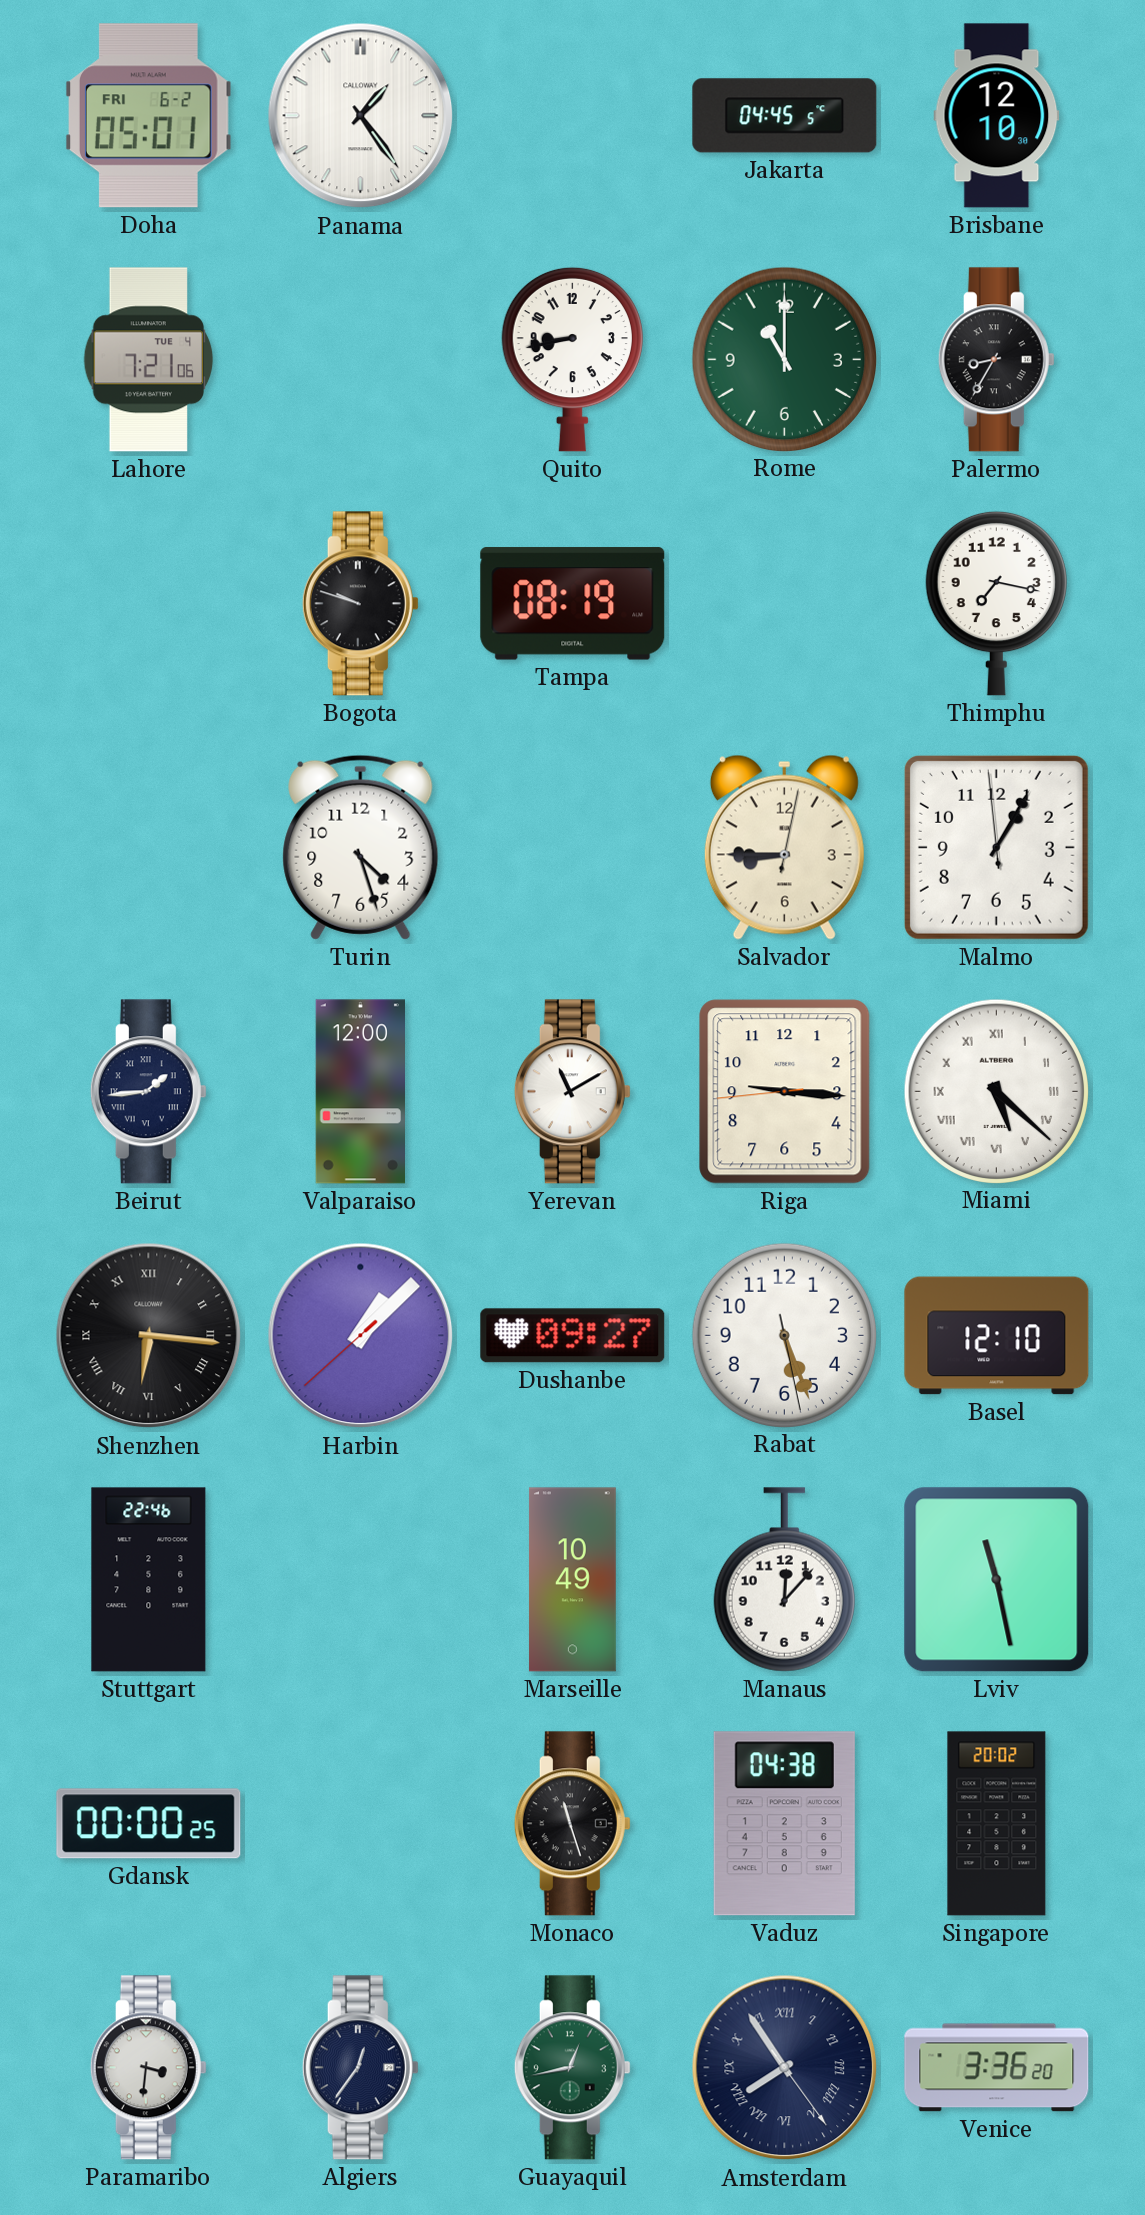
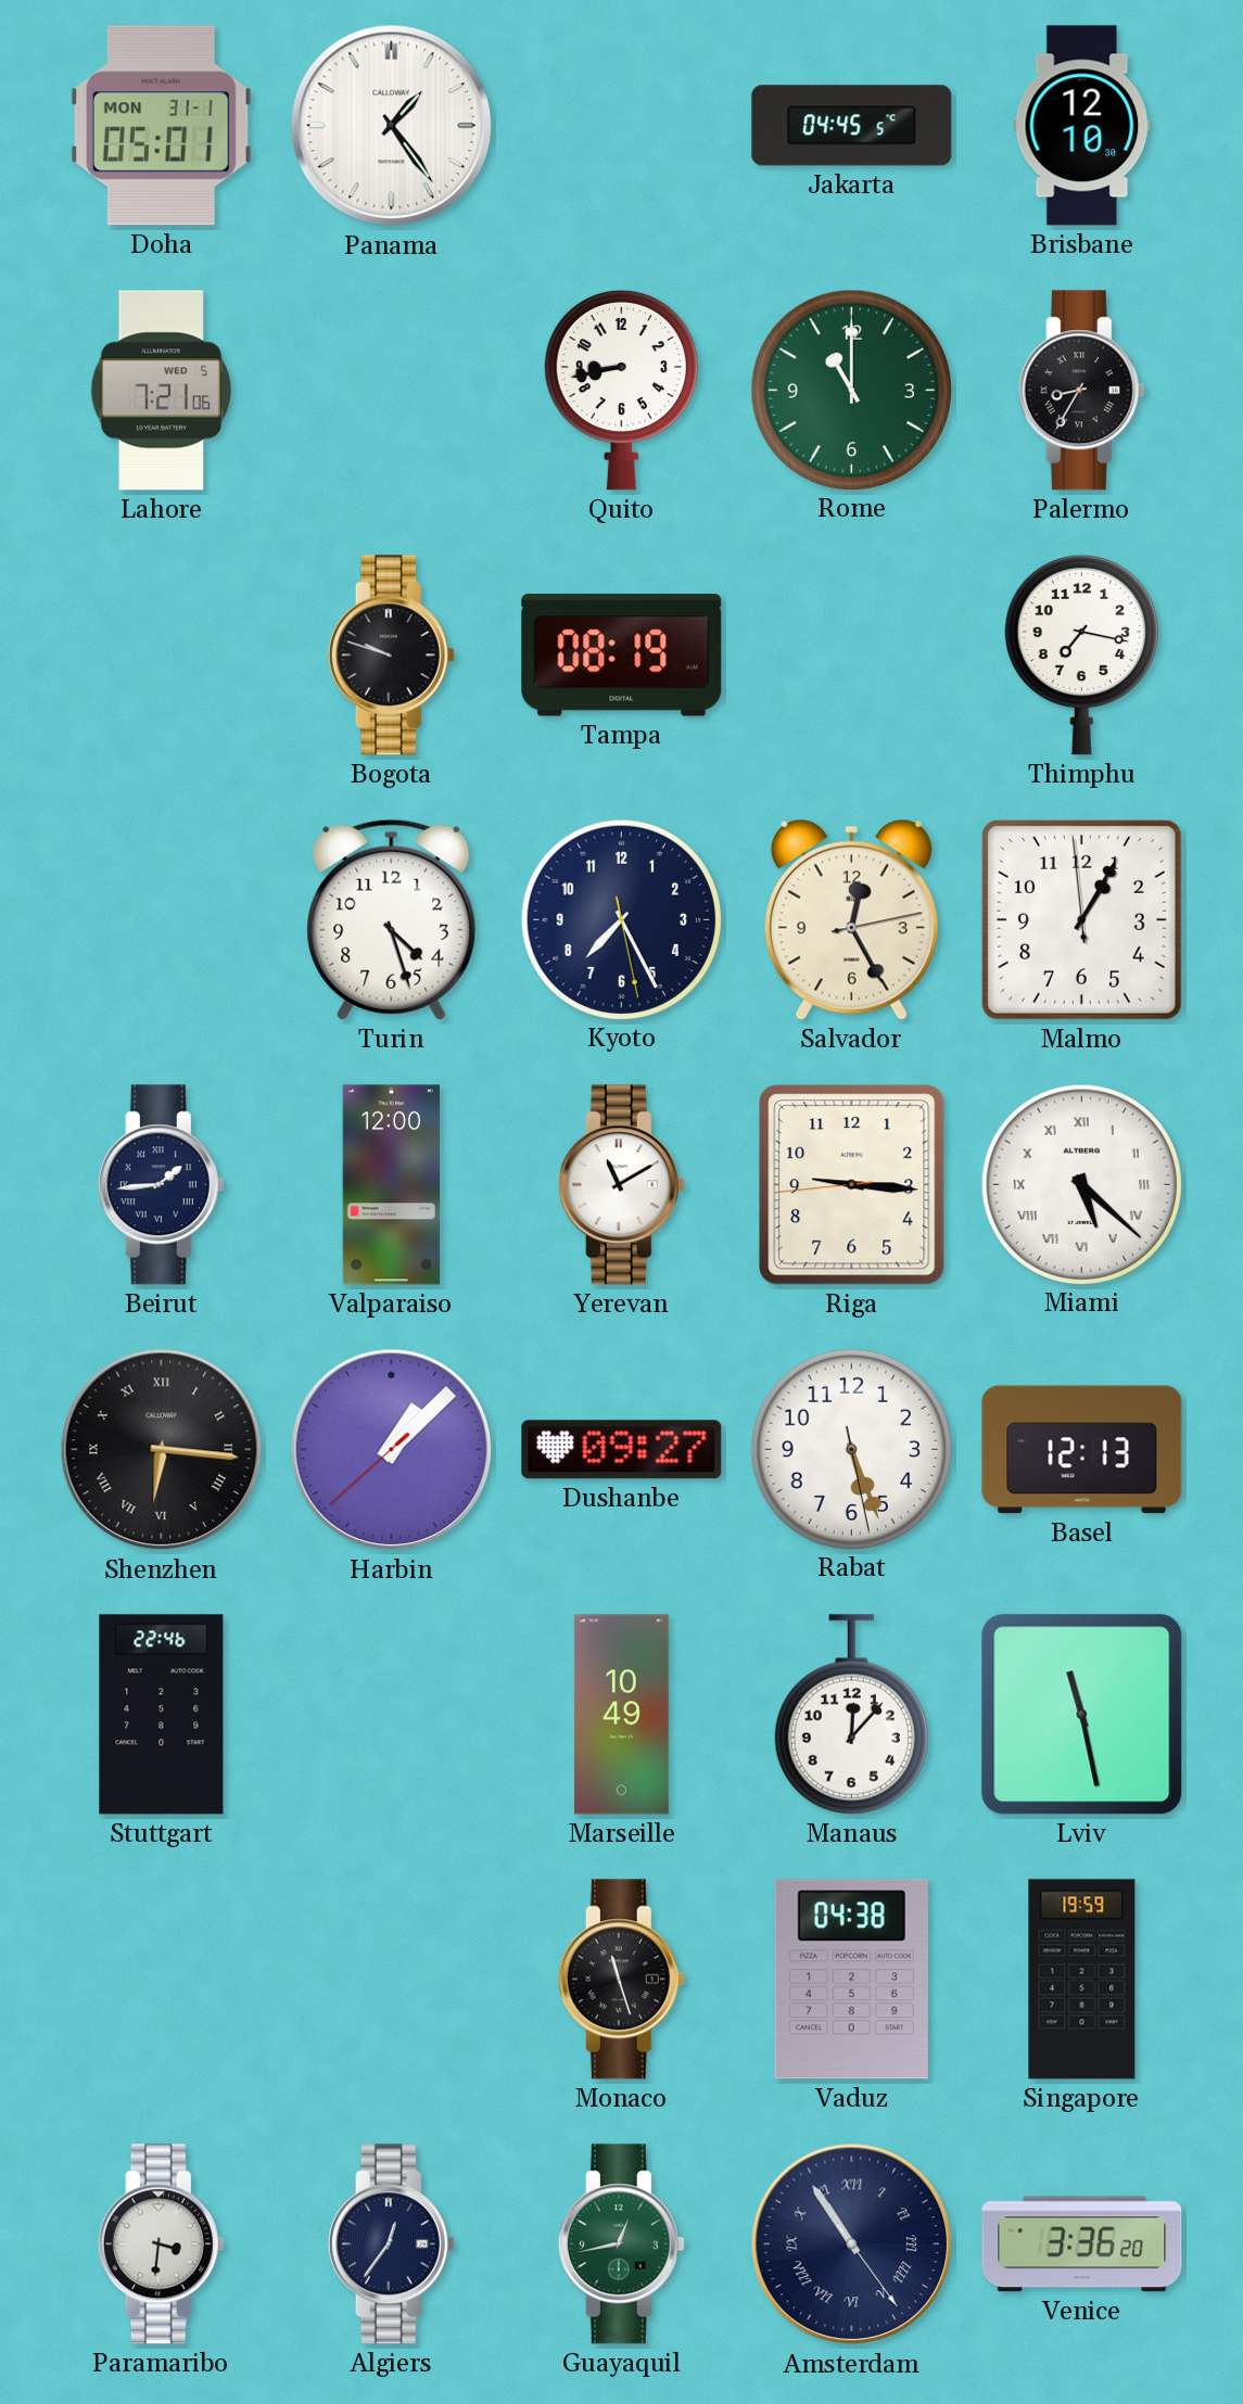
Doha date: FRI 6-2 -> MON 31-1
Lahore date: TUE 4 -> WED 5
Kyoto: none -> 7:25
Salvador: 8:45 -> 12:25
Basel: 12:10 -> 12:13
Gdansk: 00:00 -> none
Singapore: 20:02 -> 19:59
Amsterdam: 7:54 -> 10:54
